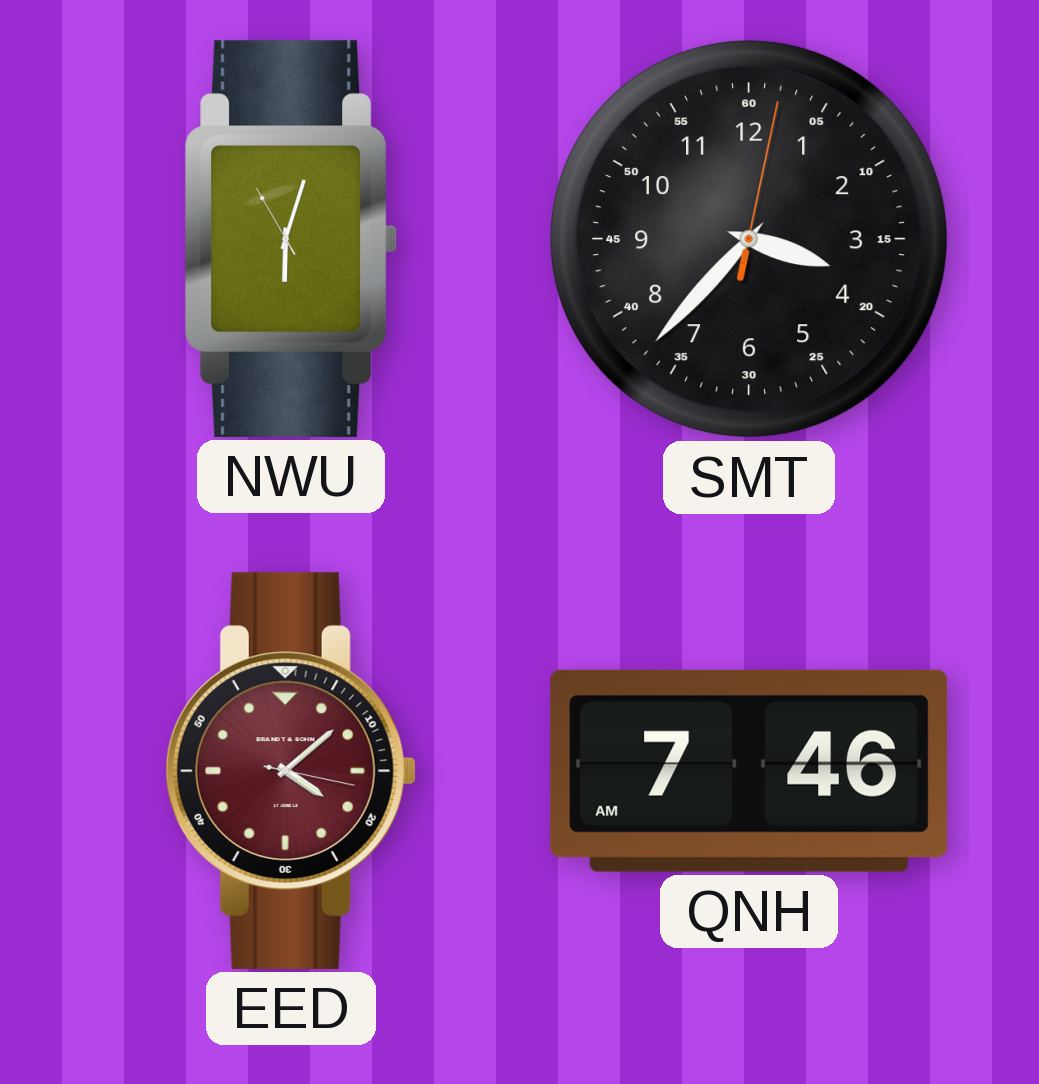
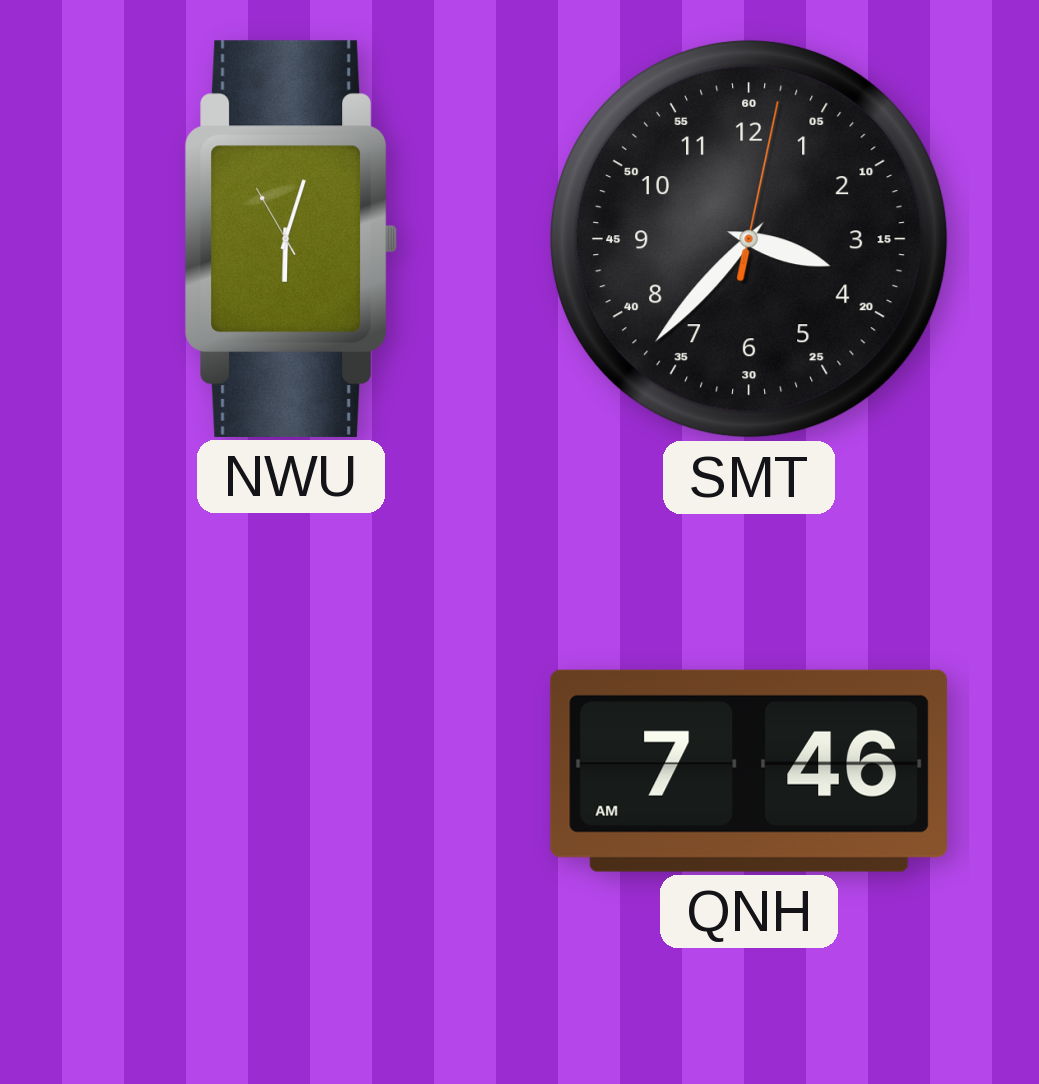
EED: 4:08 -> none
